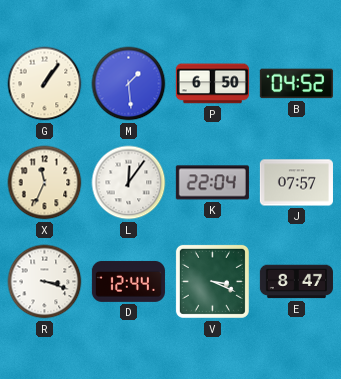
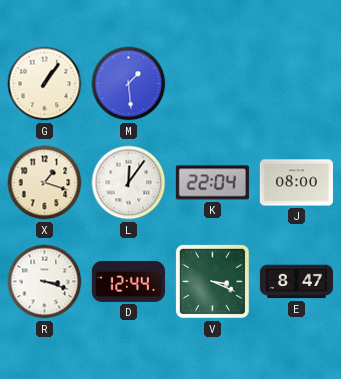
P: 6:50 -> none
B: 04:52 -> none
X: 11:34 -> 1:18
J: 07:57 -> 08:00
